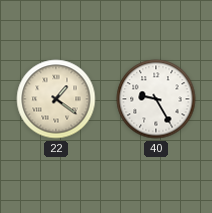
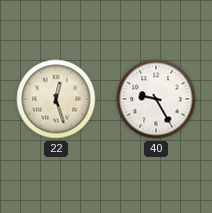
22: 1:21 -> 12:27
